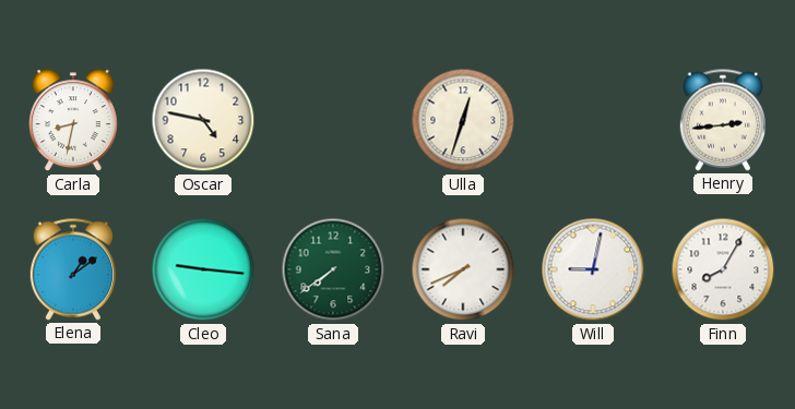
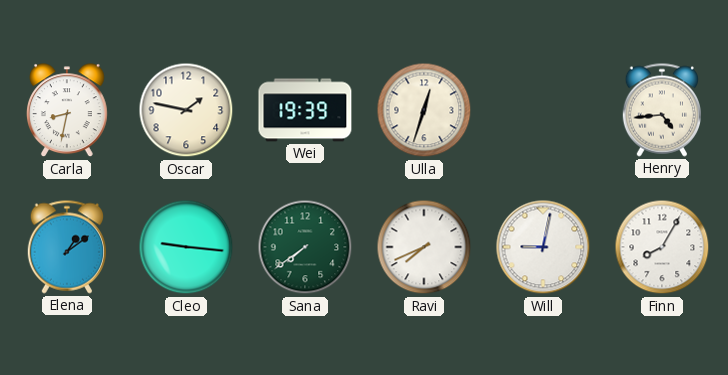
Oscar: 4:47 -> 1:47
Wei: none -> 19:39
Henry: 2:44 -> 4:44
